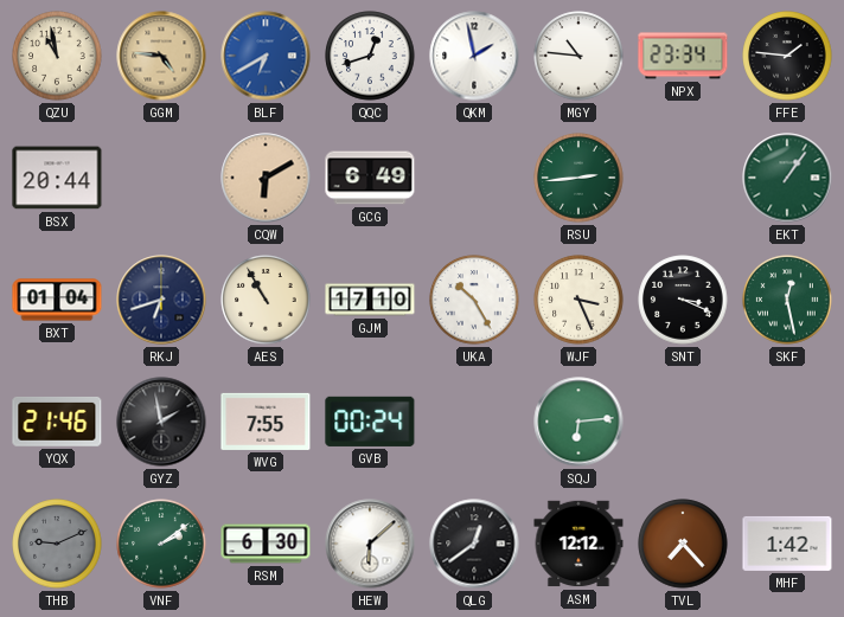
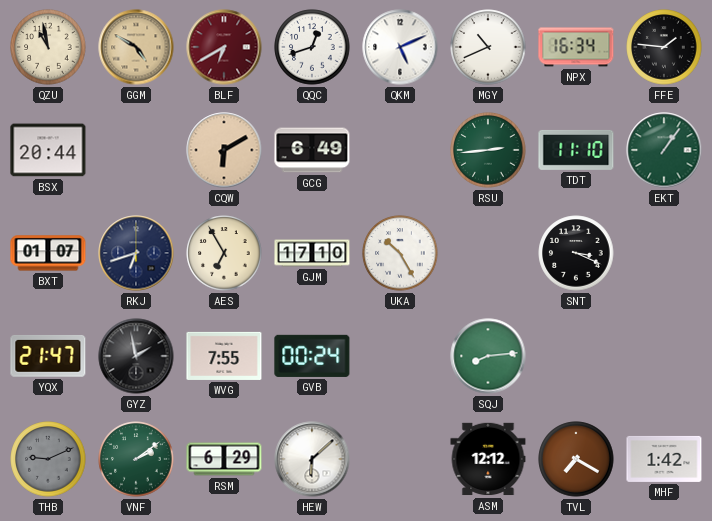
GGM: 4:46 -> 4:50
BLF dial: blue -> burgundy
QKM: 1:58 -> 5:11
MGY: 10:46 -> 10:41
NPX: 23:34 -> 16:34
TDT: none -> 11:10
BXT: 01:04 -> 01:07
AES: 10:55 -> 6:55
WJF: 3:26 -> none
SKF: 12:28 -> none
YQX: 21:46 -> 21:47
SQJ: 6:14 -> 8:14
RSM: 6:30 -> 6:29
QLG: 12:39 -> none
TVL: 7:23 -> 7:20
